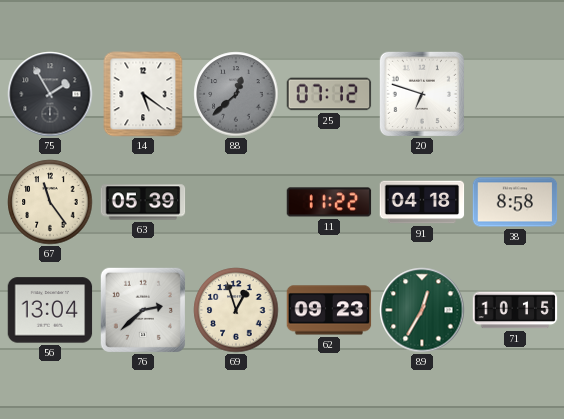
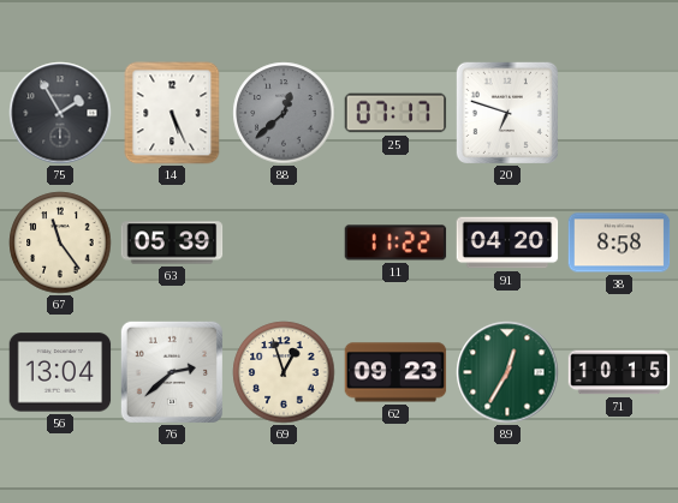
14: 5:21 -> 5:26
25: 07:12 -> 07:17
91: 04:18 -> 04:20
